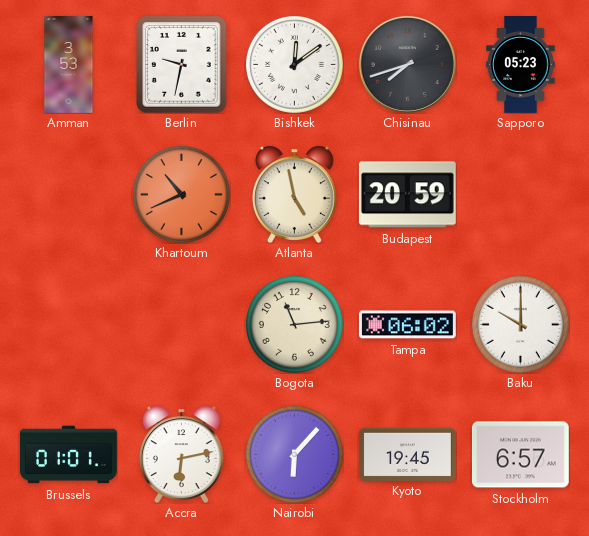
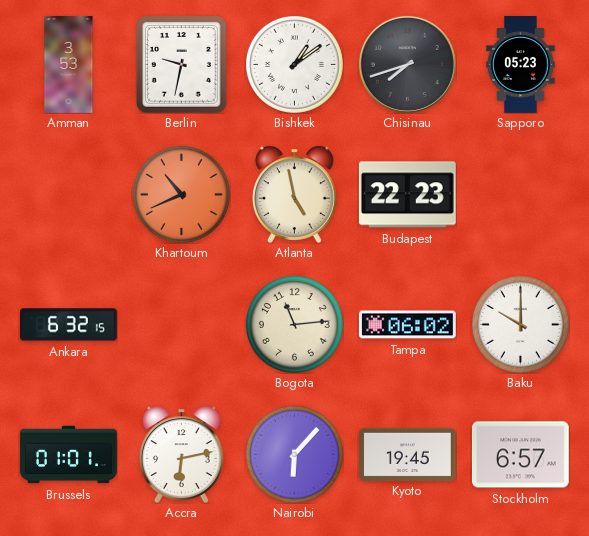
Bishkek: 12:09 -> 1:09
Budapest: 20:59 -> 22:23
Ankara: none -> 6:32
